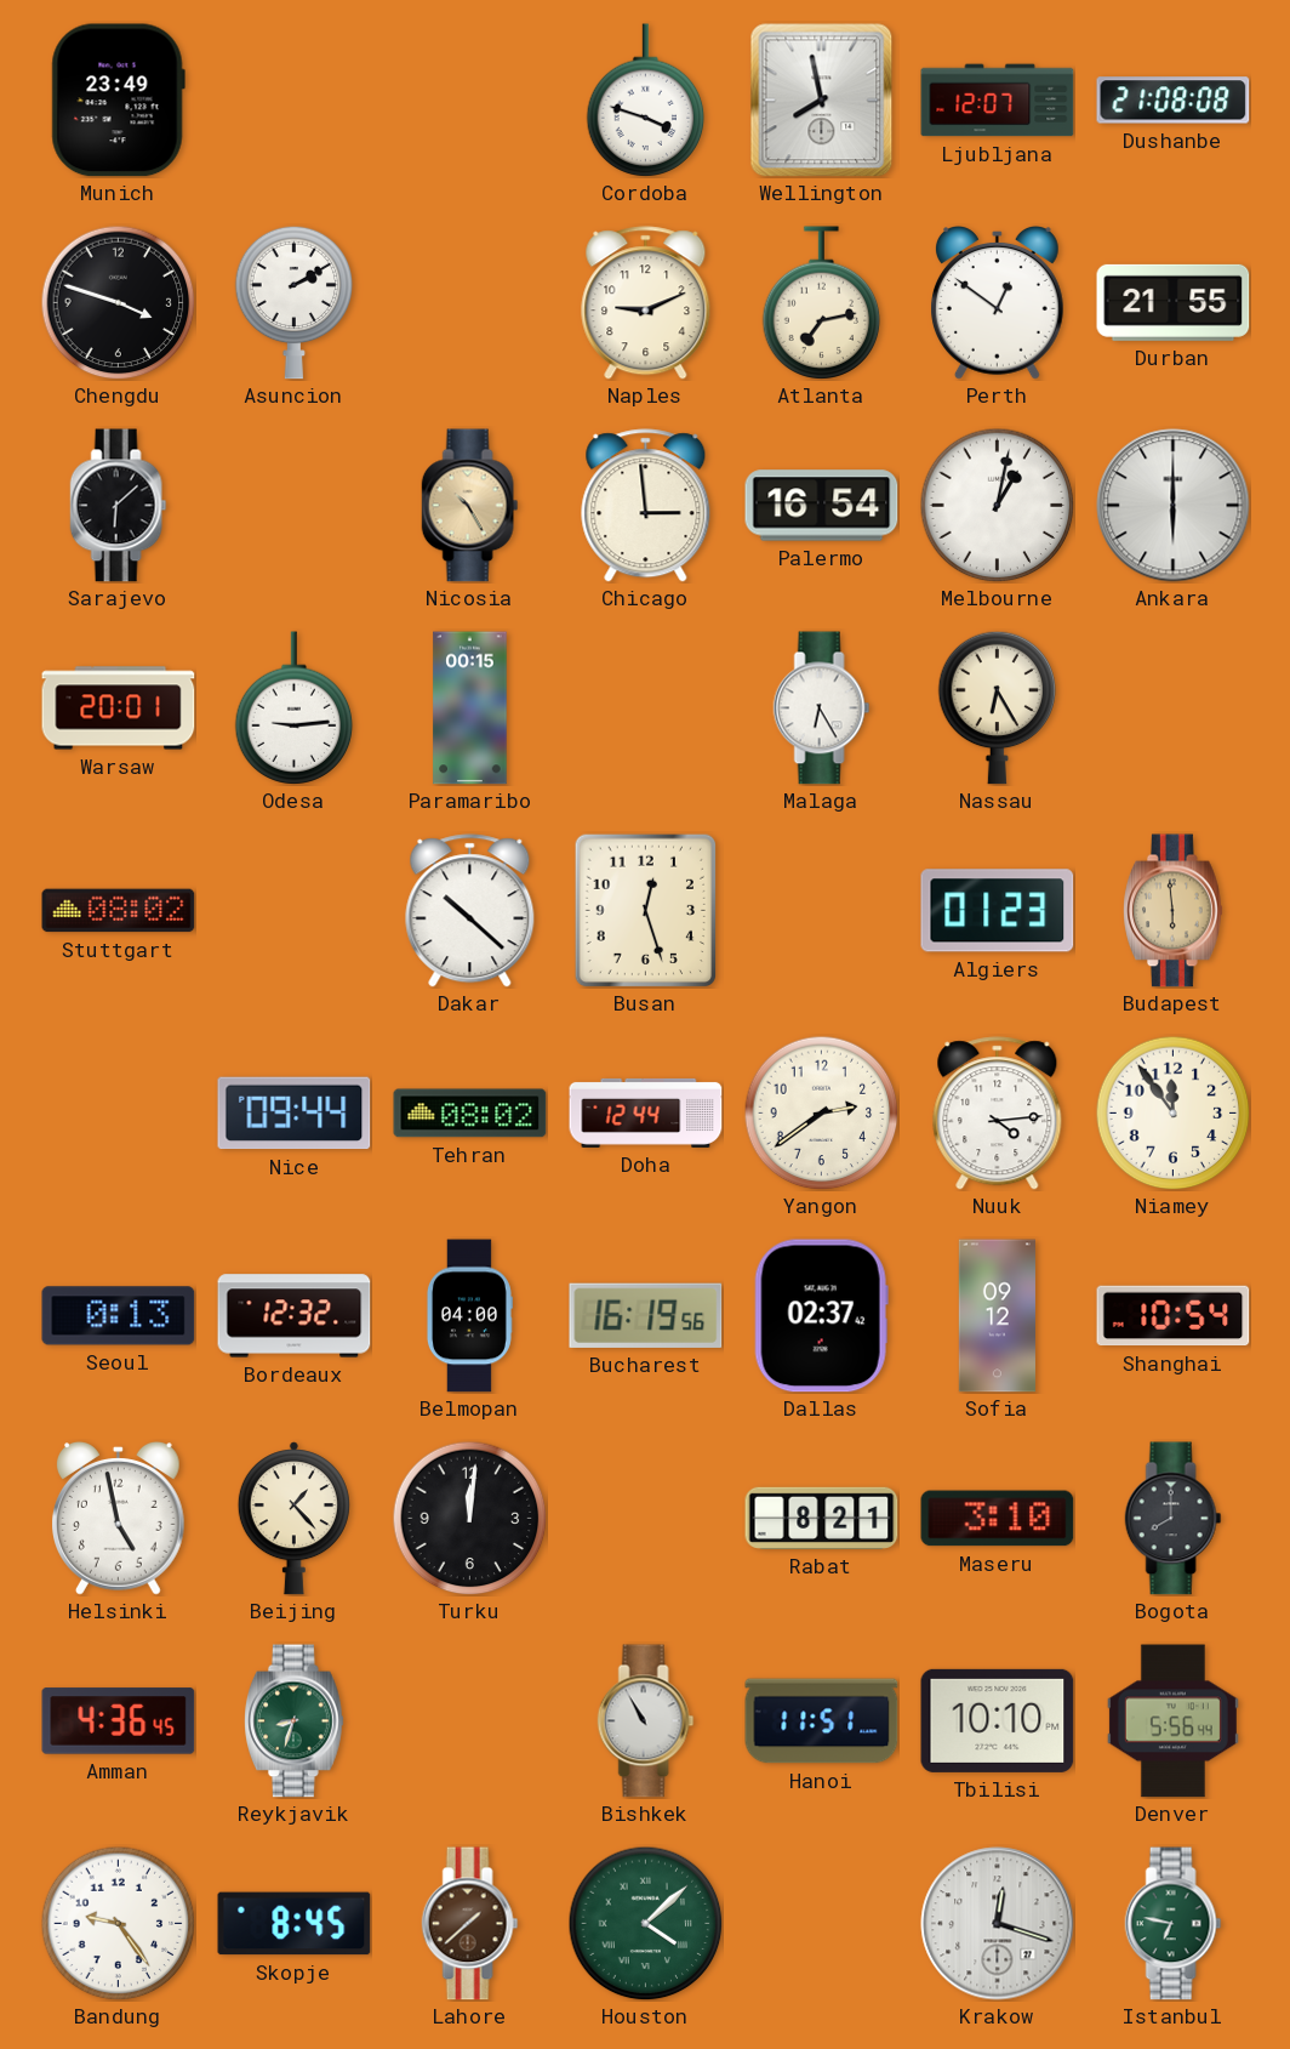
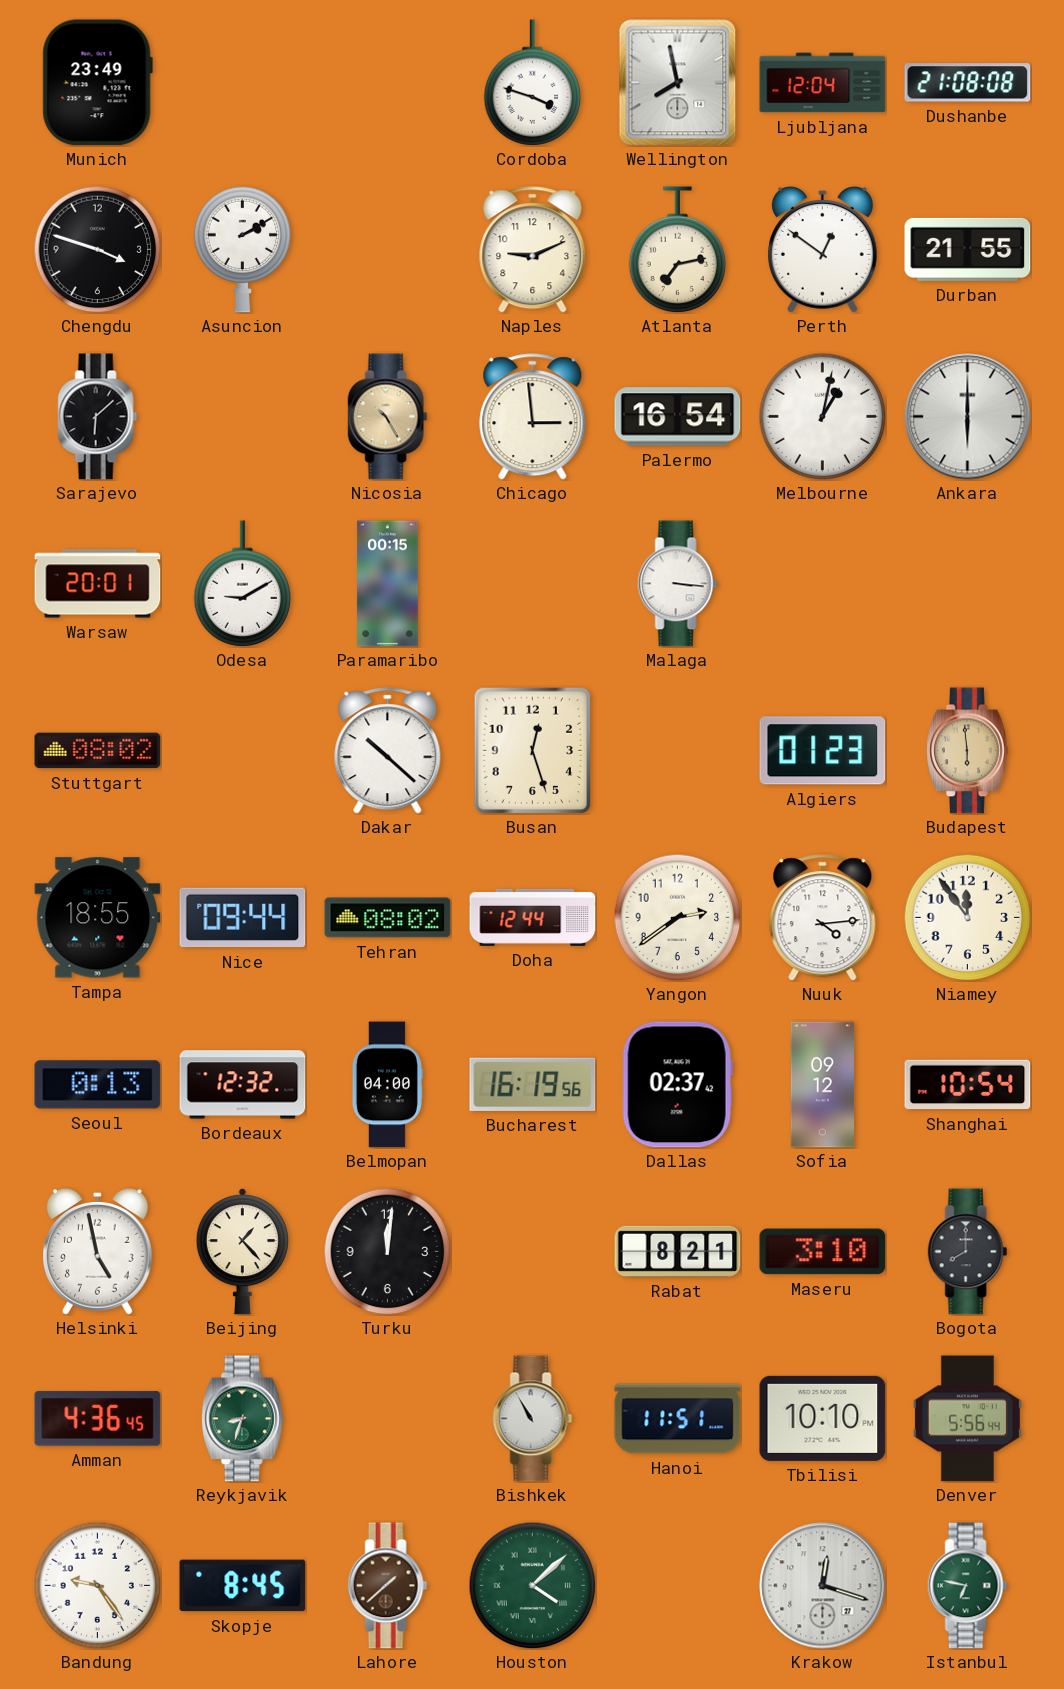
Ljubljana: 12:07 -> 12:04
Odesa: 9:14 -> 9:10
Malaga: 6:25 -> 3:16
Nassau: 6:25 -> none
Tampa: none -> 18:55
